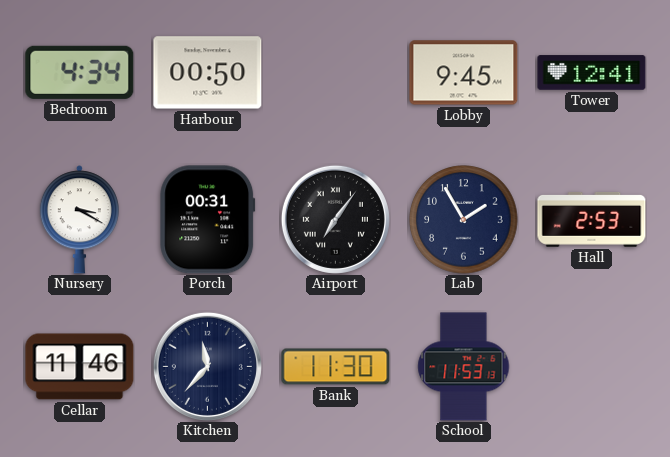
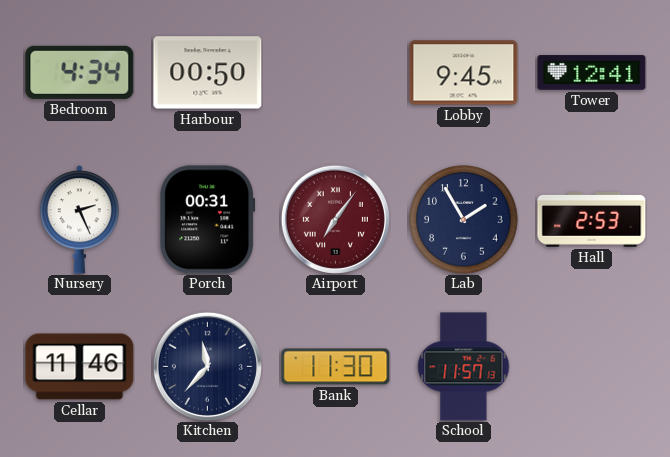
Nursery: 3:20 -> 2:26
Airport dial: black -> burgundy
School: 11:53 -> 11:57
